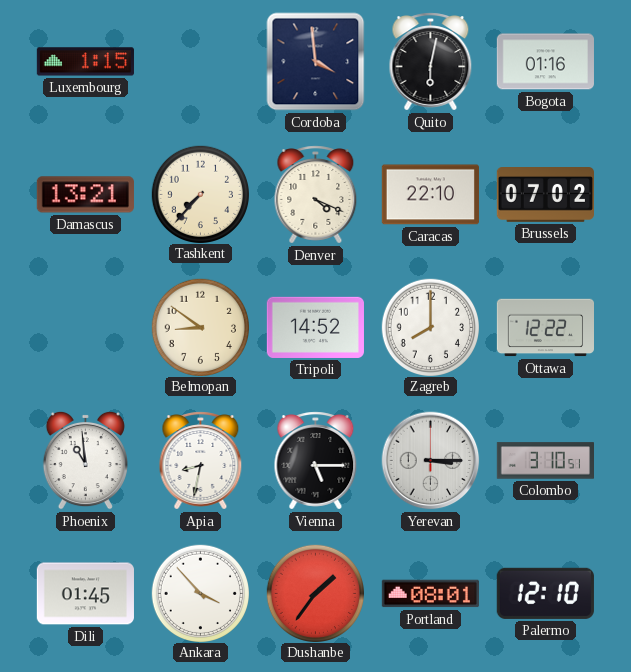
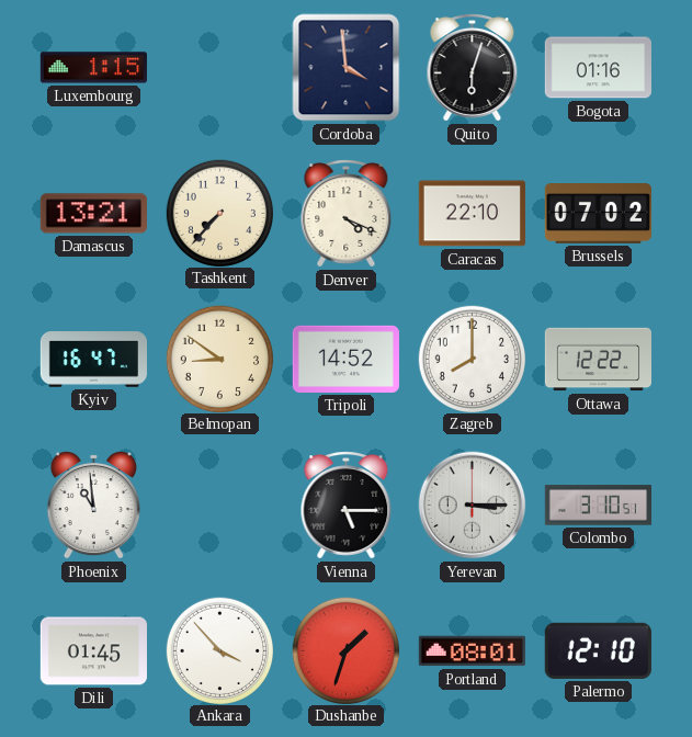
Quito: 6:02 -> 6:03
Kyiv: none -> 16:47
Apia: 8:32 -> none
Dushanbe: 1:36 -> 1:33
